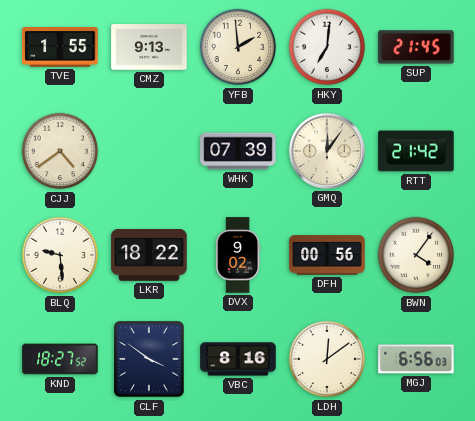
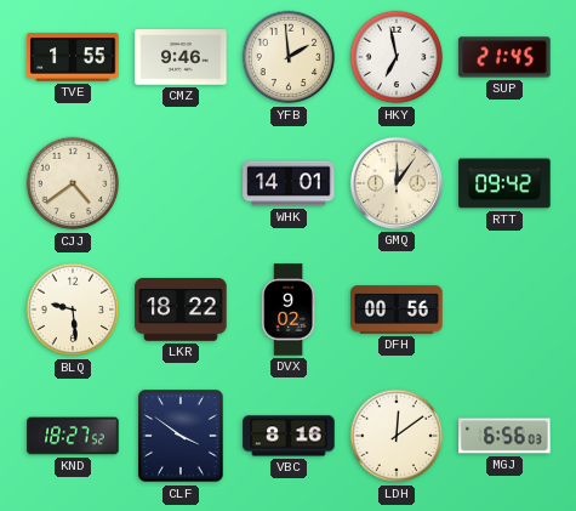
CMZ: 9:13 -> 9:46
HKY: 7:01 -> 6:58
WHK: 07:39 -> 14:01
RTT: 21:42 -> 09:42
BWN: 4:06 -> none
